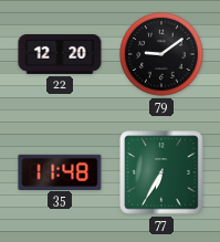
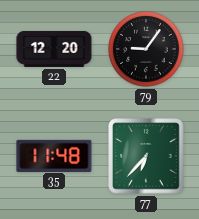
79: 9:09 -> 9:06
77: 6:35 -> 6:37
